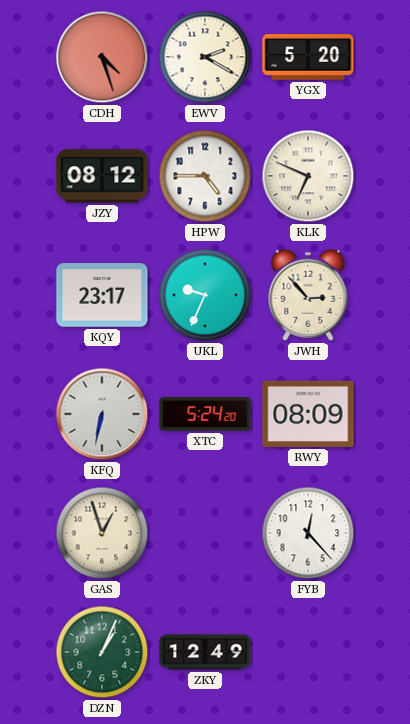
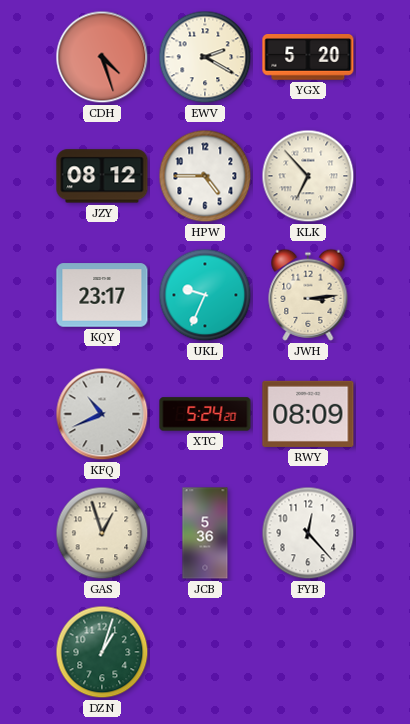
KLK: 6:49 -> 6:53
JWH: 2:53 -> 3:14
KFQ: 6:32 -> 10:41
JCB: none -> 5:36
DZN: 1:04 -> 1:03
ZKY: 12:49 -> none
